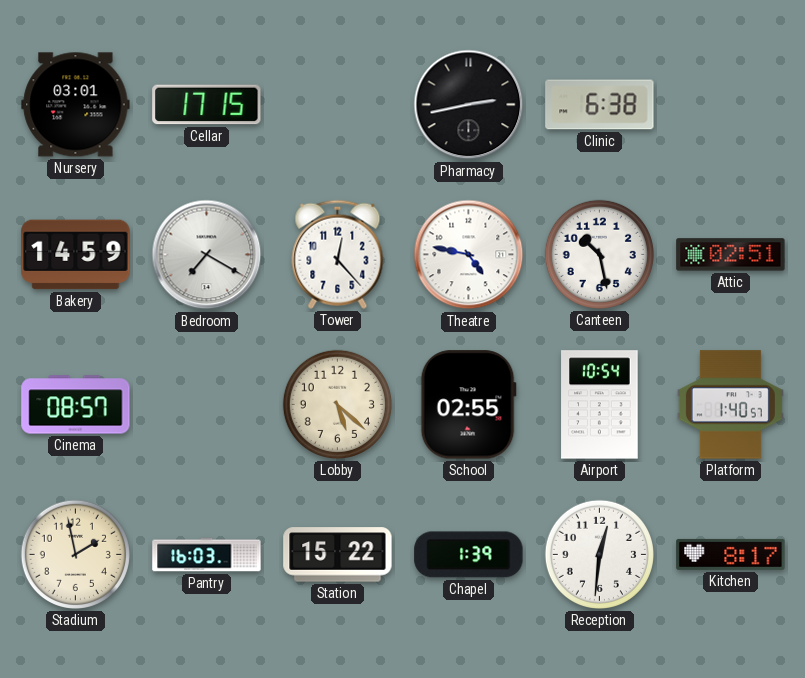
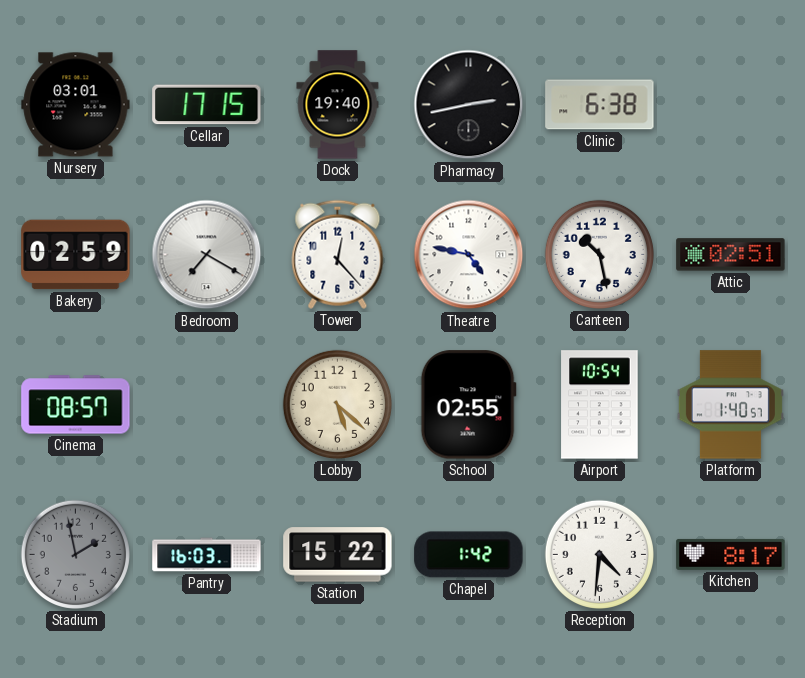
Dock: none -> 19:40
Bakery: 14:59 -> 02:59
Stadium dial: cream -> grey
Chapel: 1:39 -> 1:42
Reception: 12:31 -> 4:31
